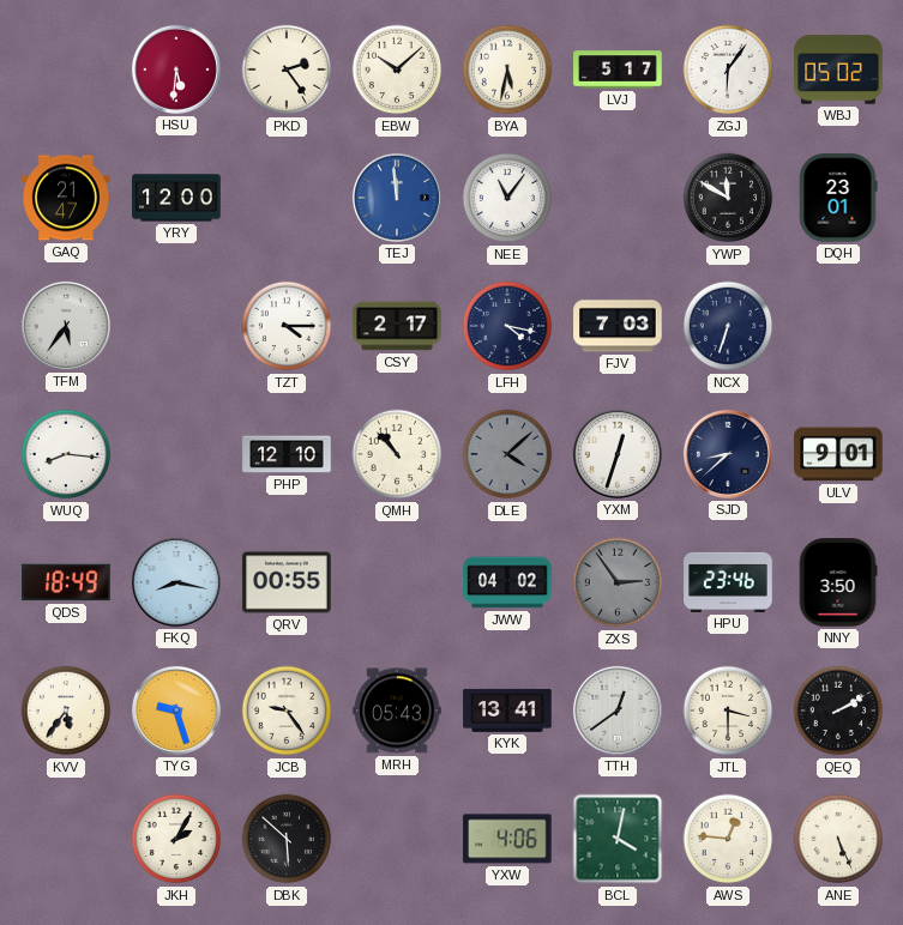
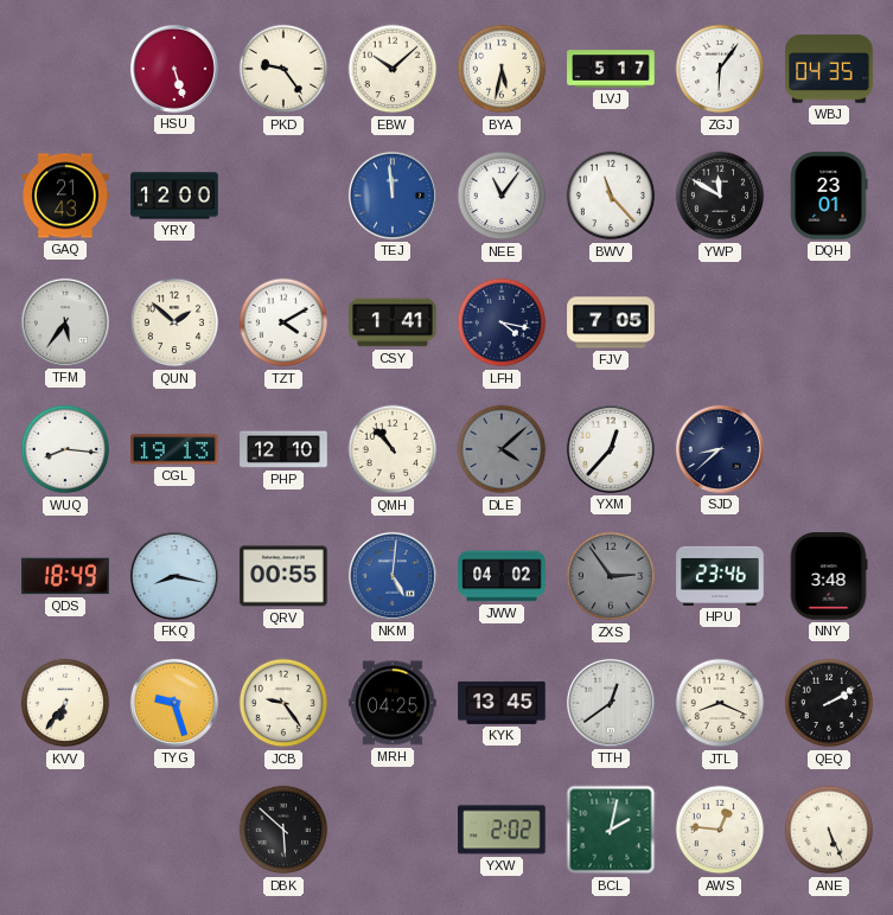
HSU: 5:31 -> 5:27
PKD: 2:24 -> 9:24
WBJ: 05:02 -> 04:35
GAQ: 21:47 -> 21:43
BWV: none -> 11:23
QUN: none -> 1:52
TZT: 4:15 -> 4:10
CSY: 2:17 -> 1:41
FJV: 7:03 -> 7:05
NCX: 6:33 -> none
CGL: none -> 19:13
YXM: 12:33 -> 12:37
ULV: 9:01 -> none
NKM: none -> 5:01
NNY: 3:50 -> 3:48
KVV: 5:36 -> 6:36
MRH: 05:43 -> 04:25
KYK: 13:41 -> 13:45
JTL: 3:30 -> 8:19
JKH: 2:05 -> none
YXW: 4:06 -> 2:02
BCL: 4:02 -> 2:02
